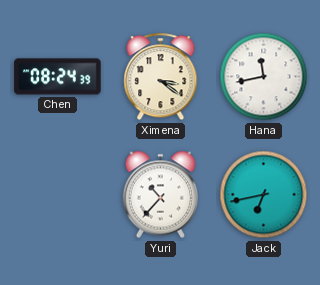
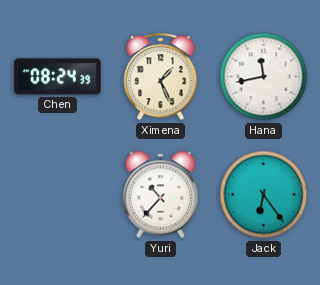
Ximena: 3:21 -> 1:26
Jack: 6:43 -> 6:24
